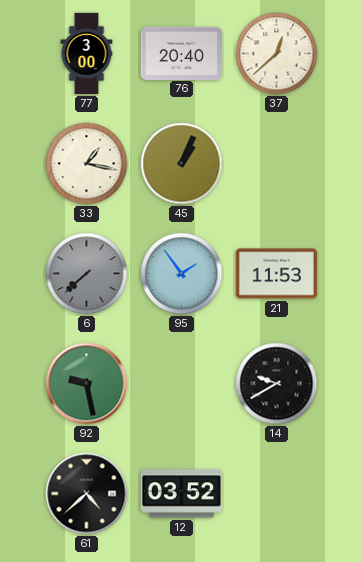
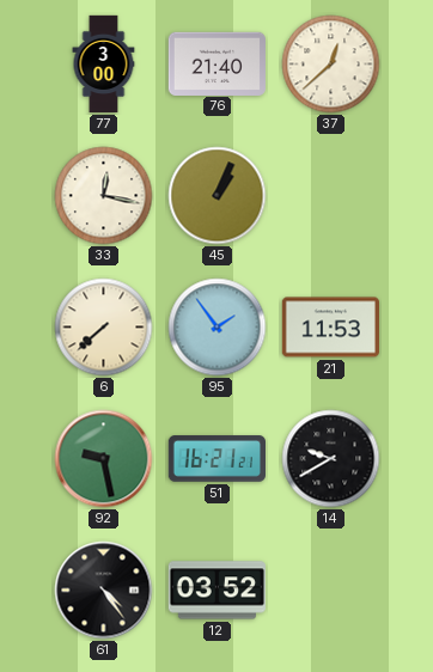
76: 20:40 -> 21:40
33: 1:17 -> 12:17
6 dial: grey -> cream
51: none -> 16:21
61: 4:38 -> 4:24
